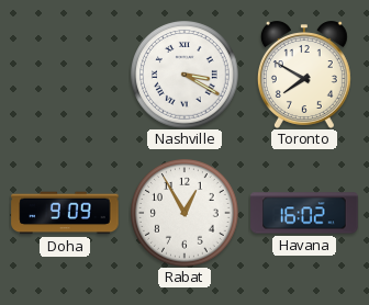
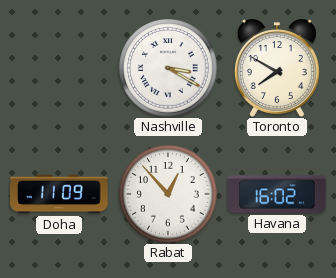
Doha: 9:09 -> 11:09
Rabat: 12:55 -> 12:53
